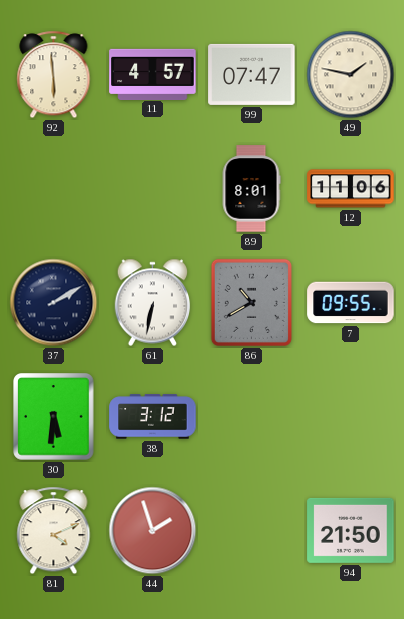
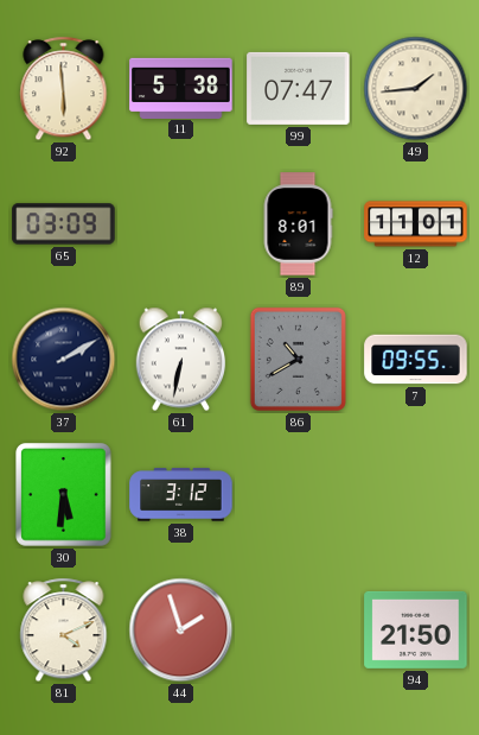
11: 4:57 -> 5:38
49: 1:47 -> 1:44
65: none -> 03:09
12: 11:06 -> 11:01
